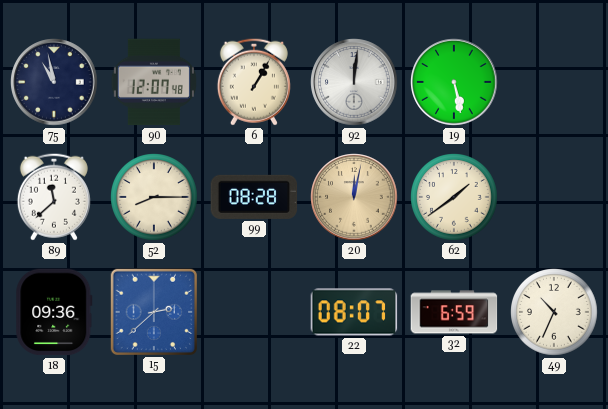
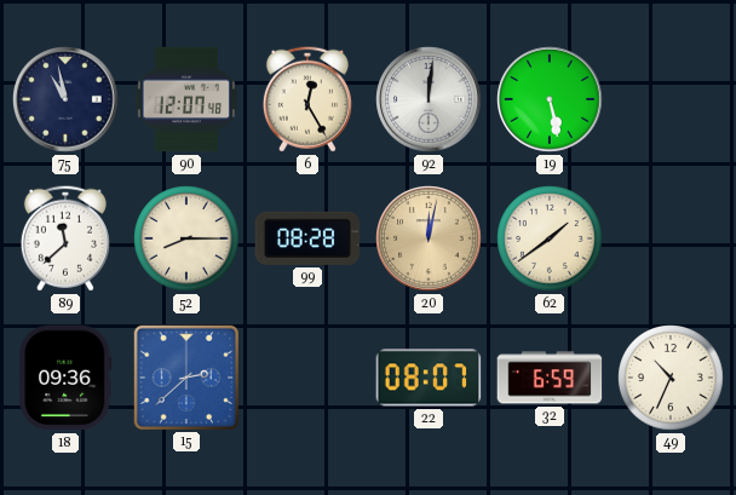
6: 1:05 -> 12:25
